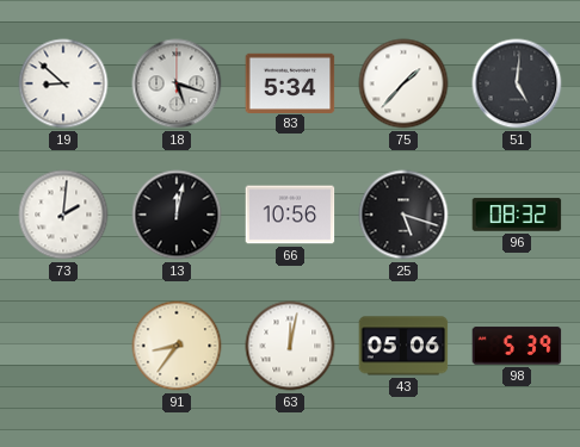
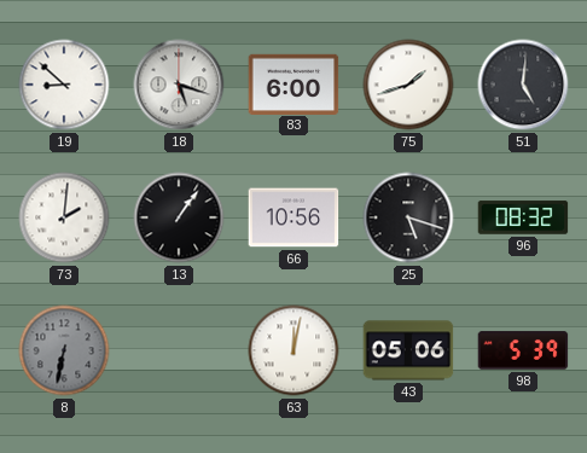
83: 5:34 -> 6:00
75: 1:37 -> 1:42
13: 12:02 -> 1:06
8: none -> 6:32
91: 8:36 -> none
